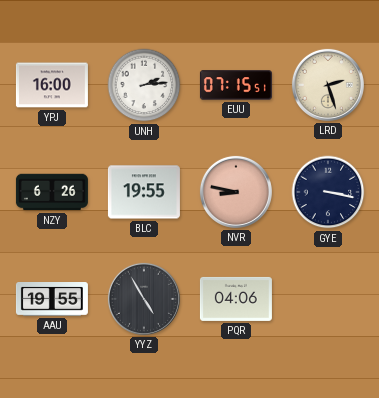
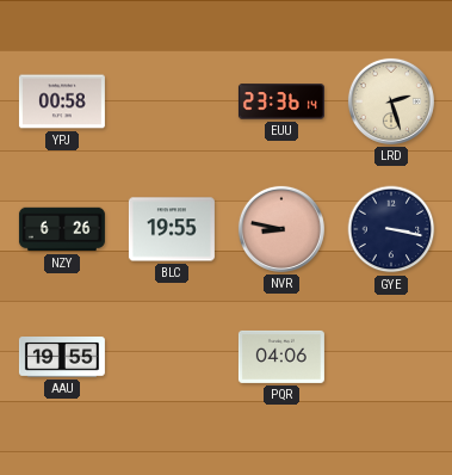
YPJ: 16:00 -> 00:58
UNH: 2:14 -> none
EUU: 07:15 -> 23:36
YYZ: 4:55 -> none
